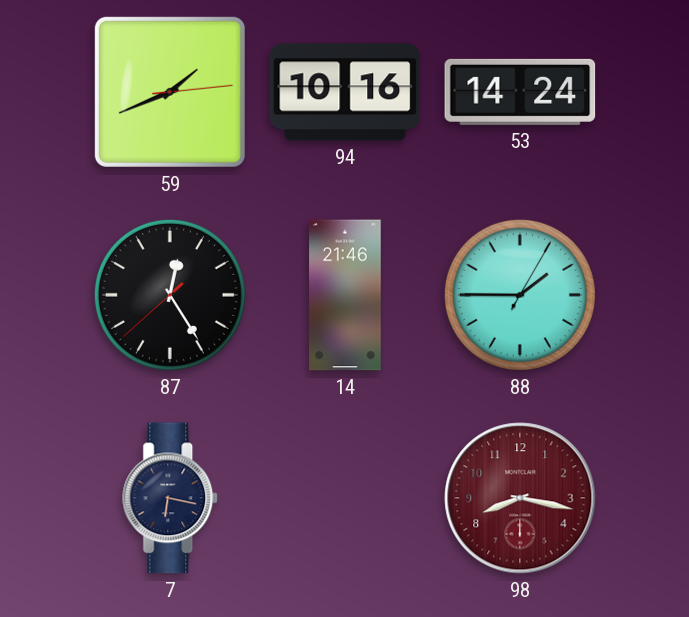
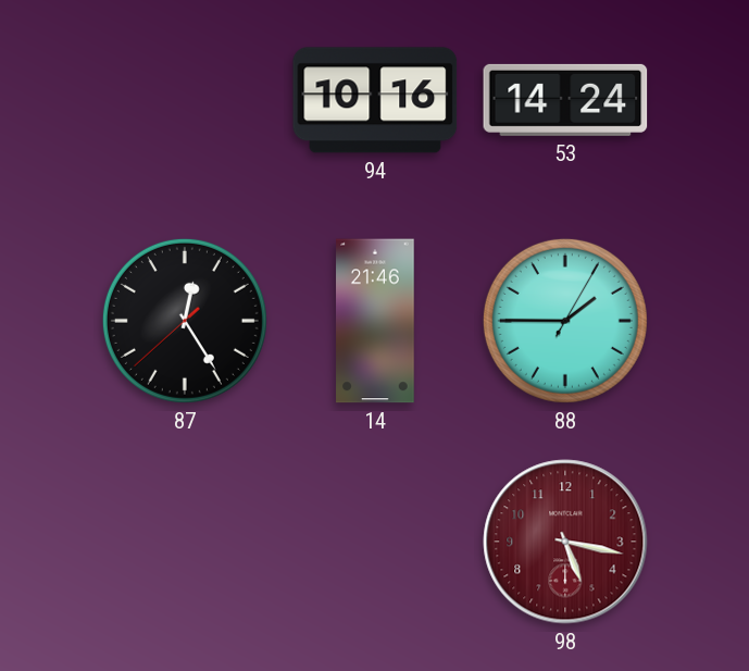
59: 1:41 -> none
7: 6:17 -> none
98: 8:17 -> 5:17
